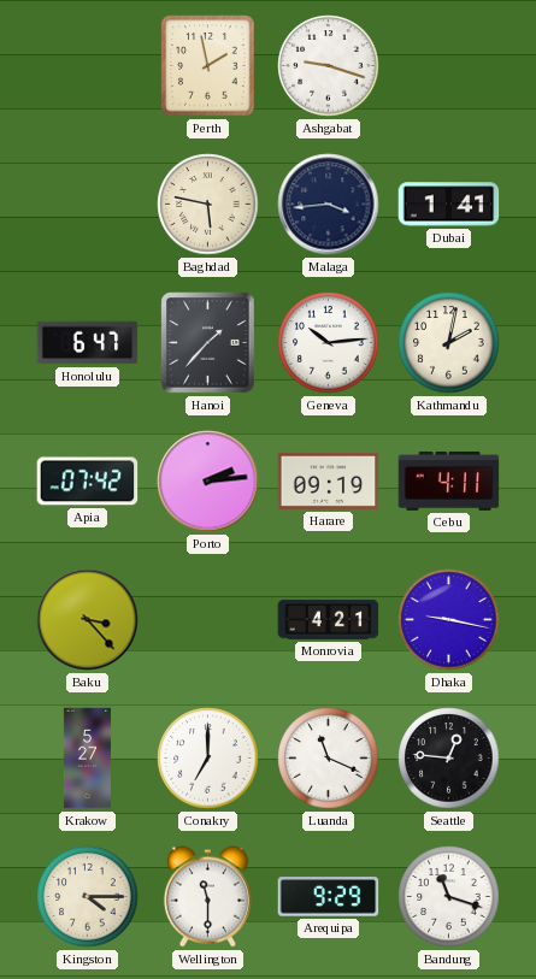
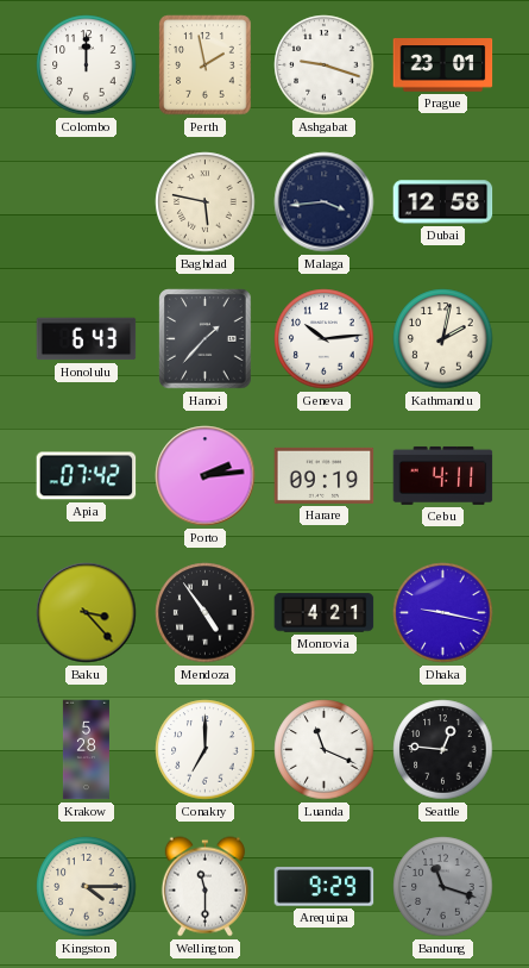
Colombo: none -> 12:00
Prague: none -> 23:01
Dubai: 1:41 -> 12:58
Honolulu: 6:47 -> 6:43
Mendoza: none -> 4:54
Krakow: 5:27 -> 5:28
Bandung dial: white -> grey
